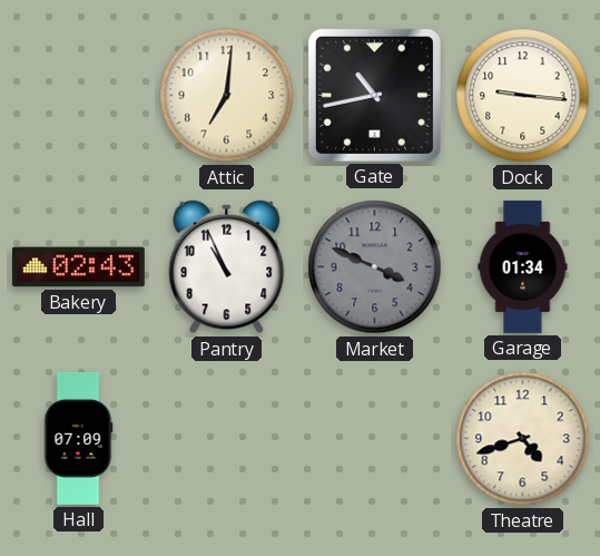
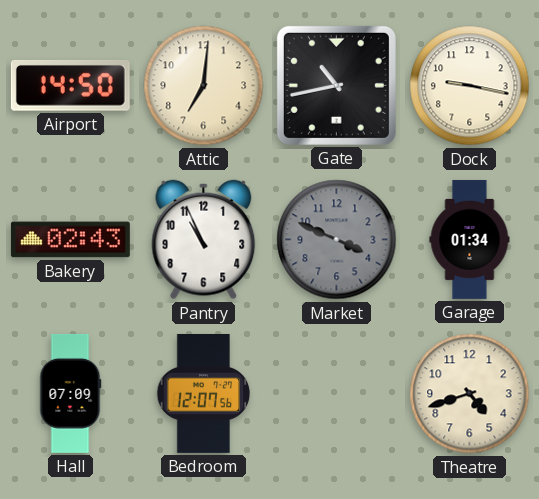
Airport: none -> 14:50
Dock: 9:16 -> 9:17
Bedroom: none -> 12:07
